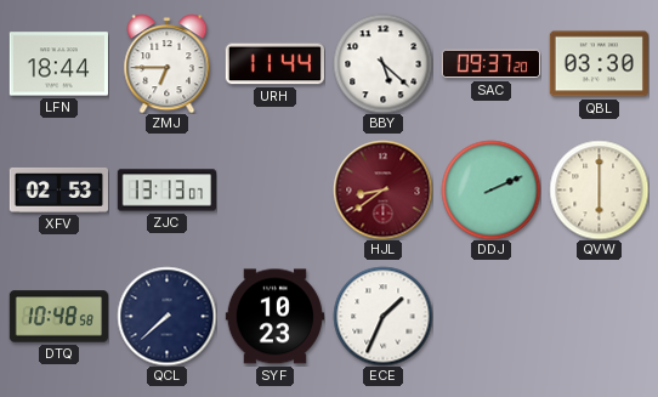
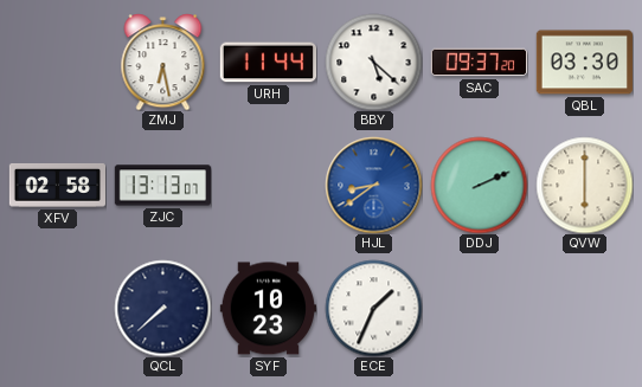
LFN: 18:44 -> none
ZMJ: 6:45 -> 6:28
XFV: 02:53 -> 02:58
HJL dial: burgundy -> blue
DTQ: 10:48 -> none
